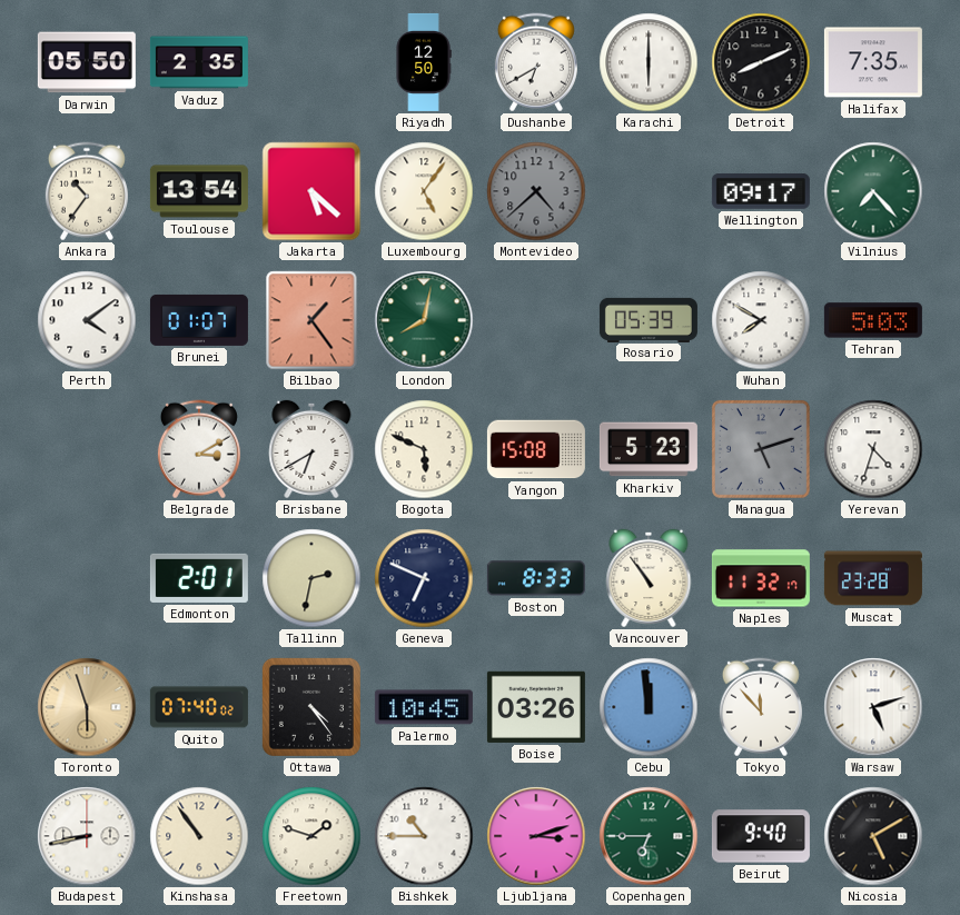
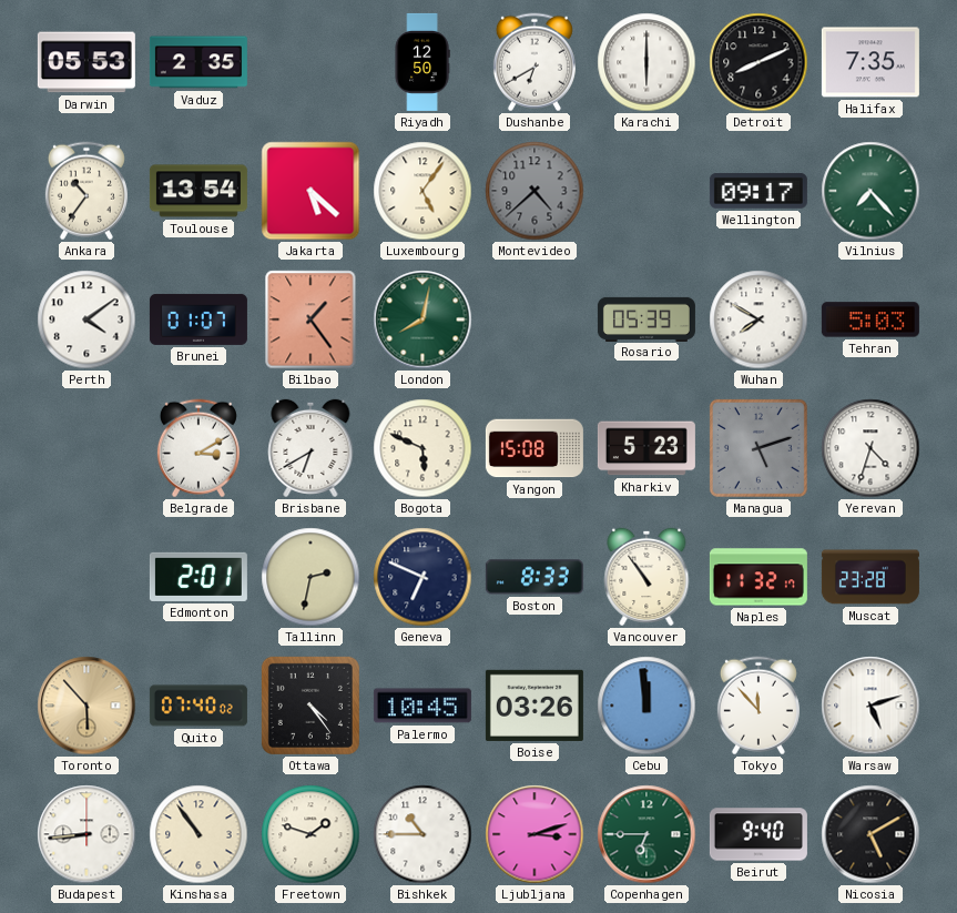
Darwin: 05:50 -> 05:53
Toronto: 5:57 -> 5:53
Budapest: 8:43 -> 8:44
